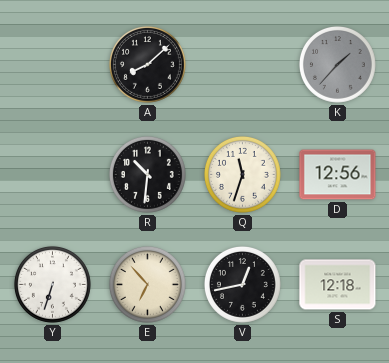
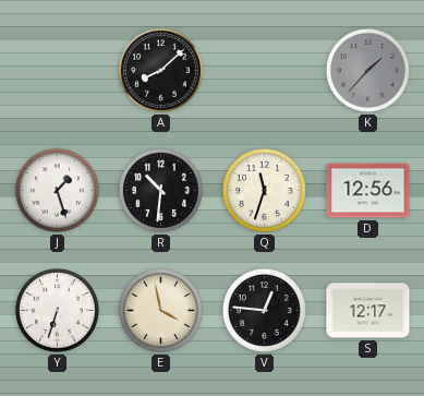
J: none -> 1:27
E: 6:53 -> 3:58
V: 12:43 -> 12:46
S: 12:18 -> 12:17
